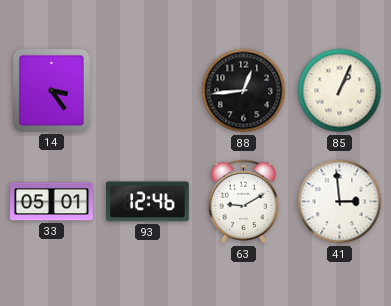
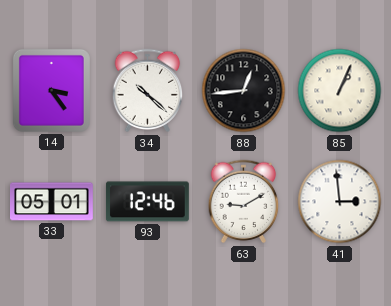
34: none -> 10:22
